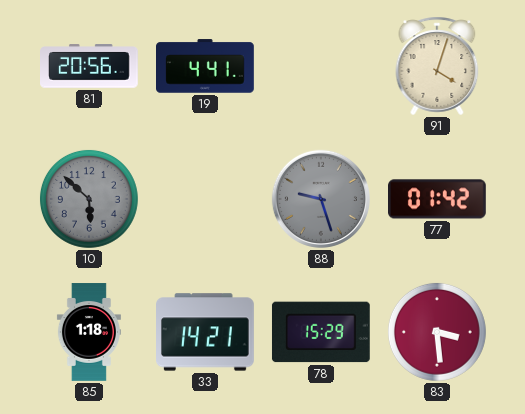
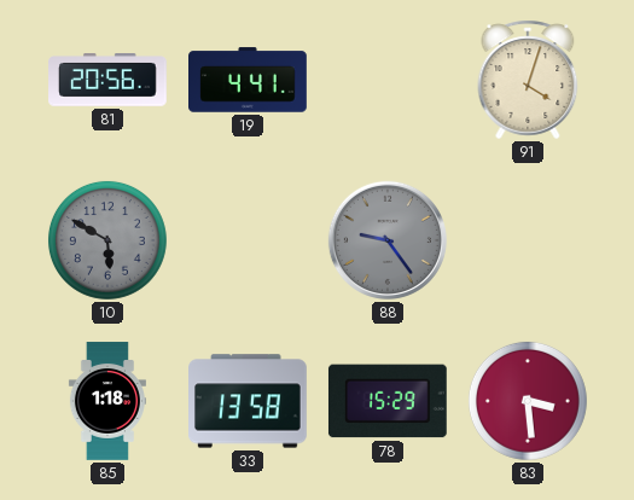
10: 5:52 -> 5:50
88: 9:27 -> 9:24
77: 01:42 -> none
33: 14:21 -> 13:58
